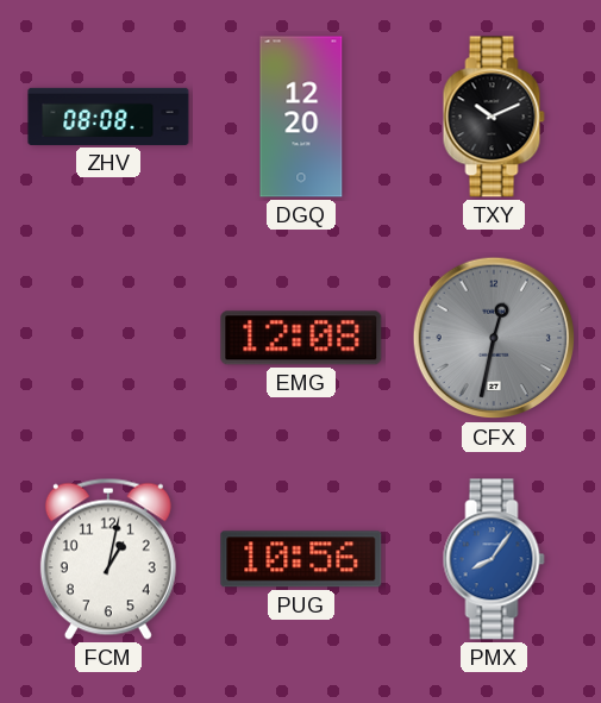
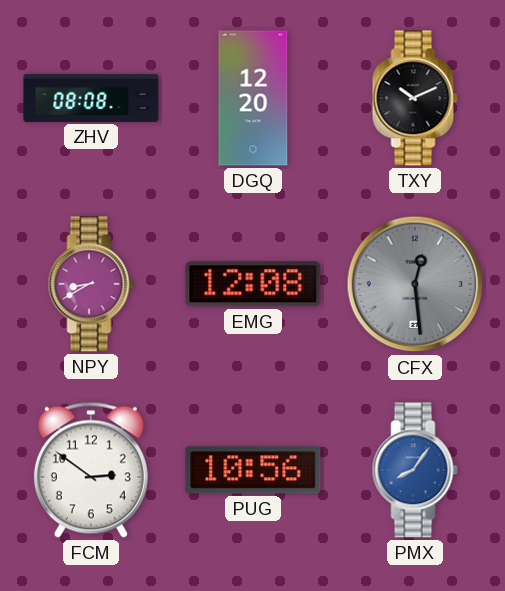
NPY: none -> 8:40
CFX: 12:32 -> 12:29
FCM: 1:02 -> 2:51
